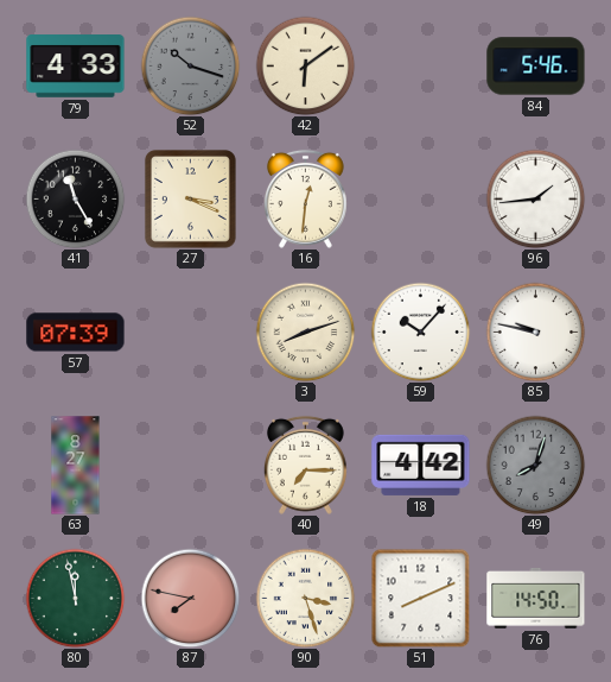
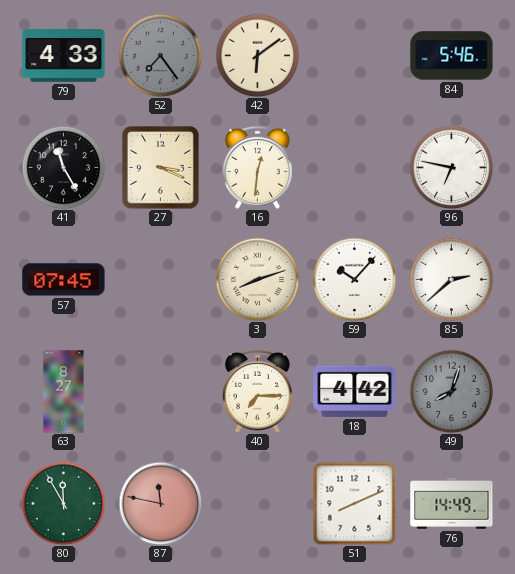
52: 10:18 -> 7:24
96: 1:44 -> 6:47
57: 07:39 -> 07:45
85: 9:47 -> 2:38
80: 11:58 -> 11:55
87: 7:47 -> 11:47
90: 3:27 -> none
76: 14:50 -> 14:49
